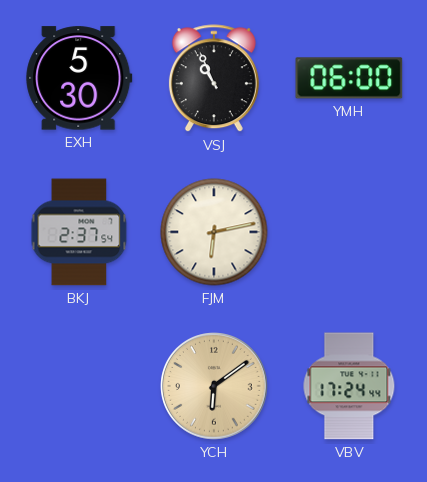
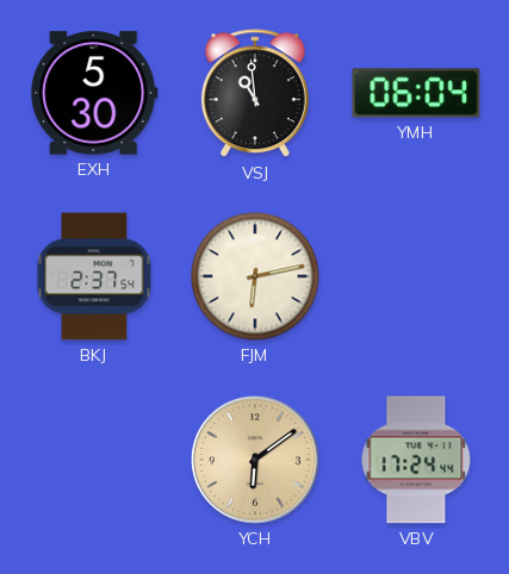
VSJ: 10:56 -> 10:59
YMH: 06:00 -> 06:04
